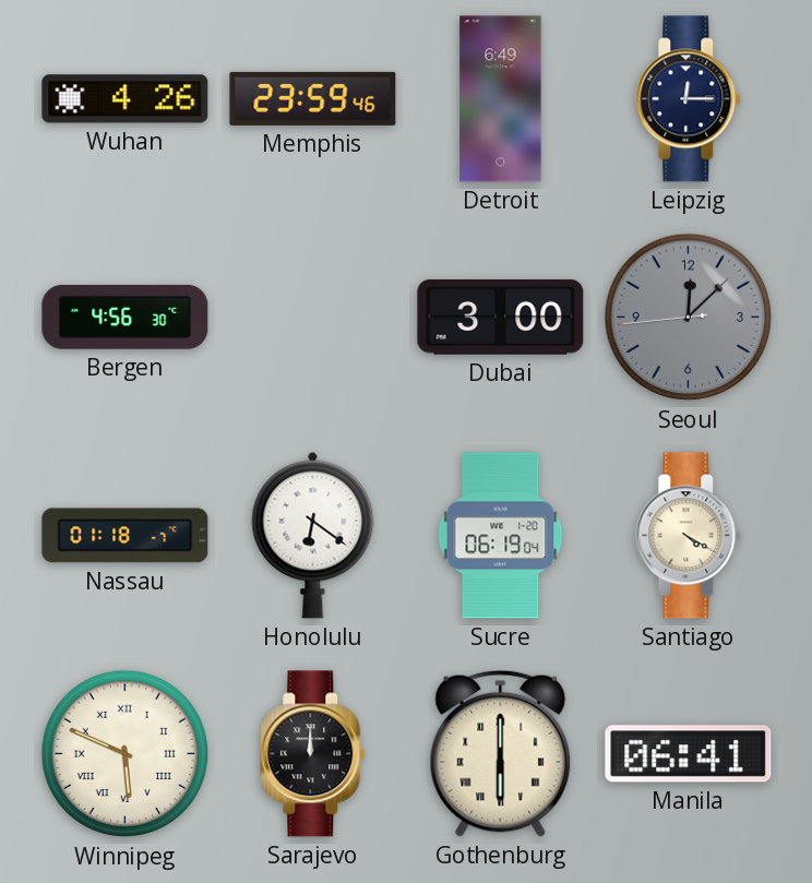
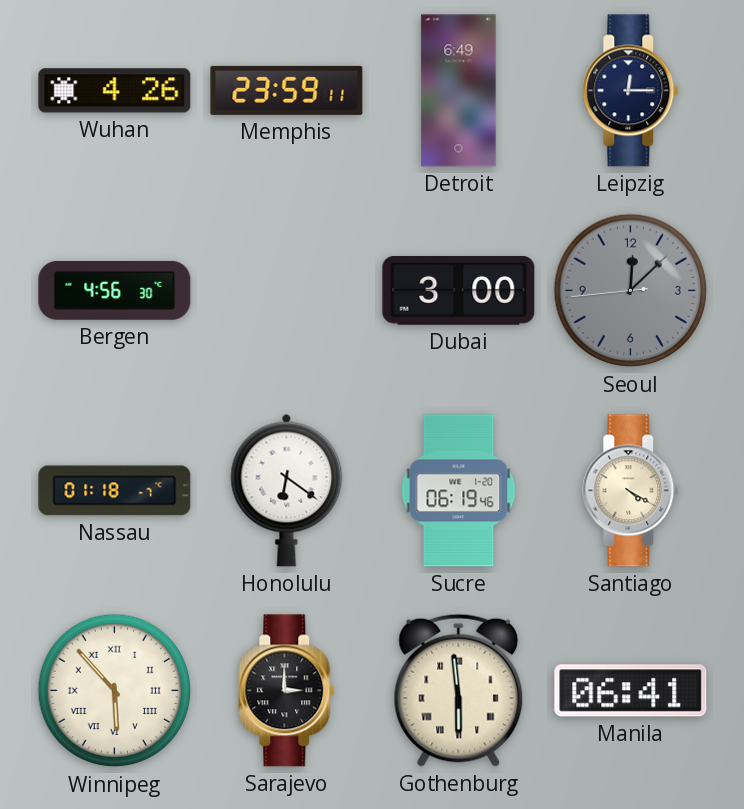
Memphis: 23:59:46 -> 23:59:11
Sucre: 06:19:04 -> 06:19:46
Winnipeg: 5:49 -> 5:53
Sarajevo: 12:00 -> 3:00
Gothenburg: 6:00 -> 5:59
